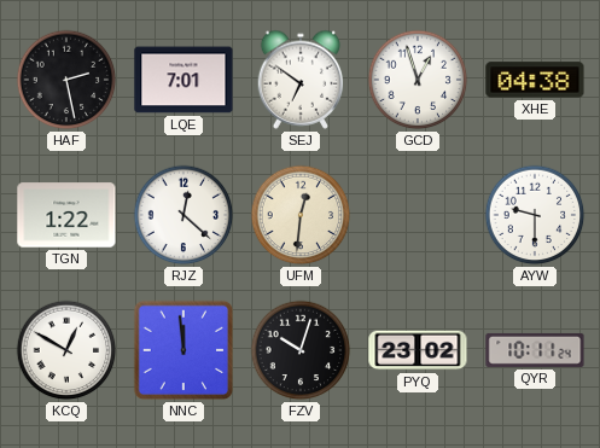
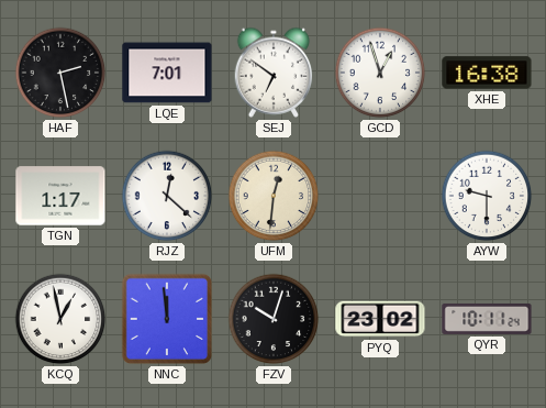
XHE: 04:38 -> 16:38
TGN: 1:22 -> 1:17
KCQ: 12:50 -> 12:58
